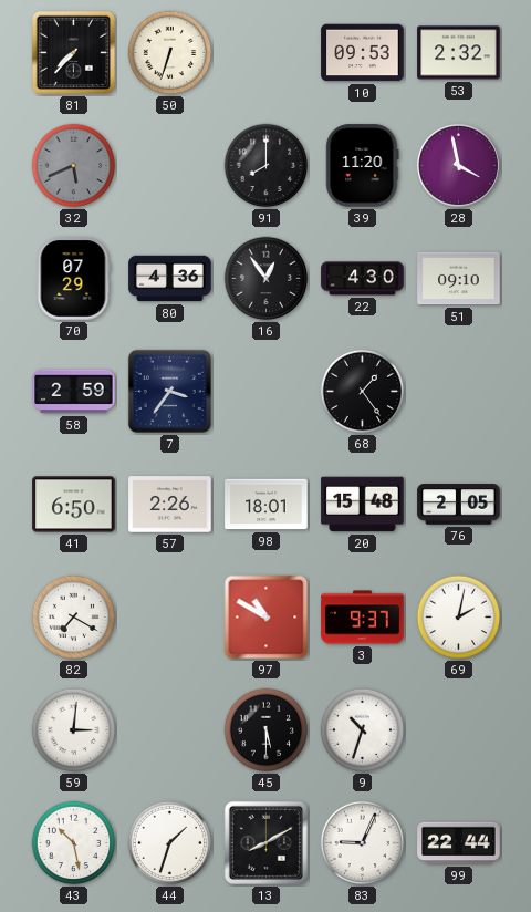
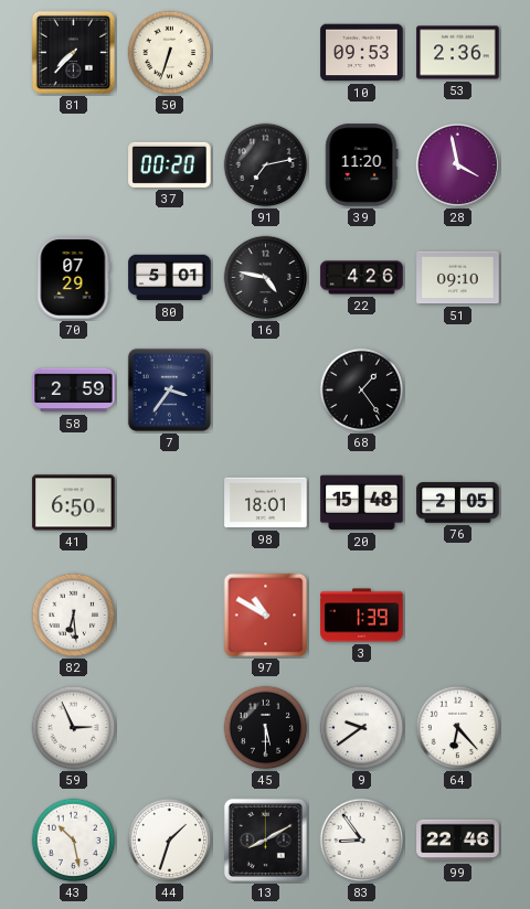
53: 2:32 -> 2:36
32: 5:41 -> none
37: none -> 00:20
91: 8:00 -> 7:13
80: 4:36 -> 5:01
16: 12:54 -> 4:47
22: 4:30 -> 4:26
57: 2:26 -> none
82: 7:20 -> 6:29
3: 9:37 -> 1:39
69: 2:02 -> none
59: 3:01 -> 2:56
9: 10:33 -> 9:39
64: none -> 6:23
83: 9:04 -> 8:54
99: 22:44 -> 22:46
